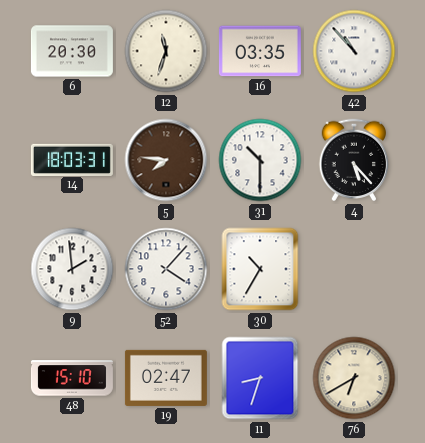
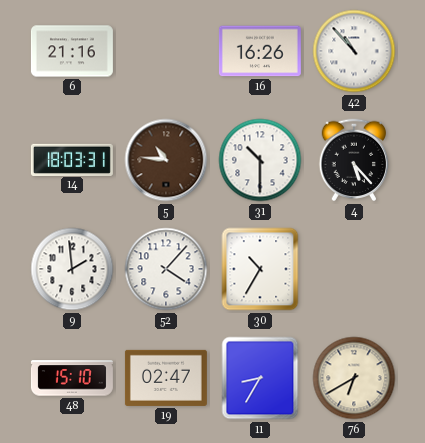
6: 20:30 -> 21:16
12: 11:33 -> none
16: 03:35 -> 16:26
5: 7:46 -> 10:46
11: 8:33 -> 8:35
